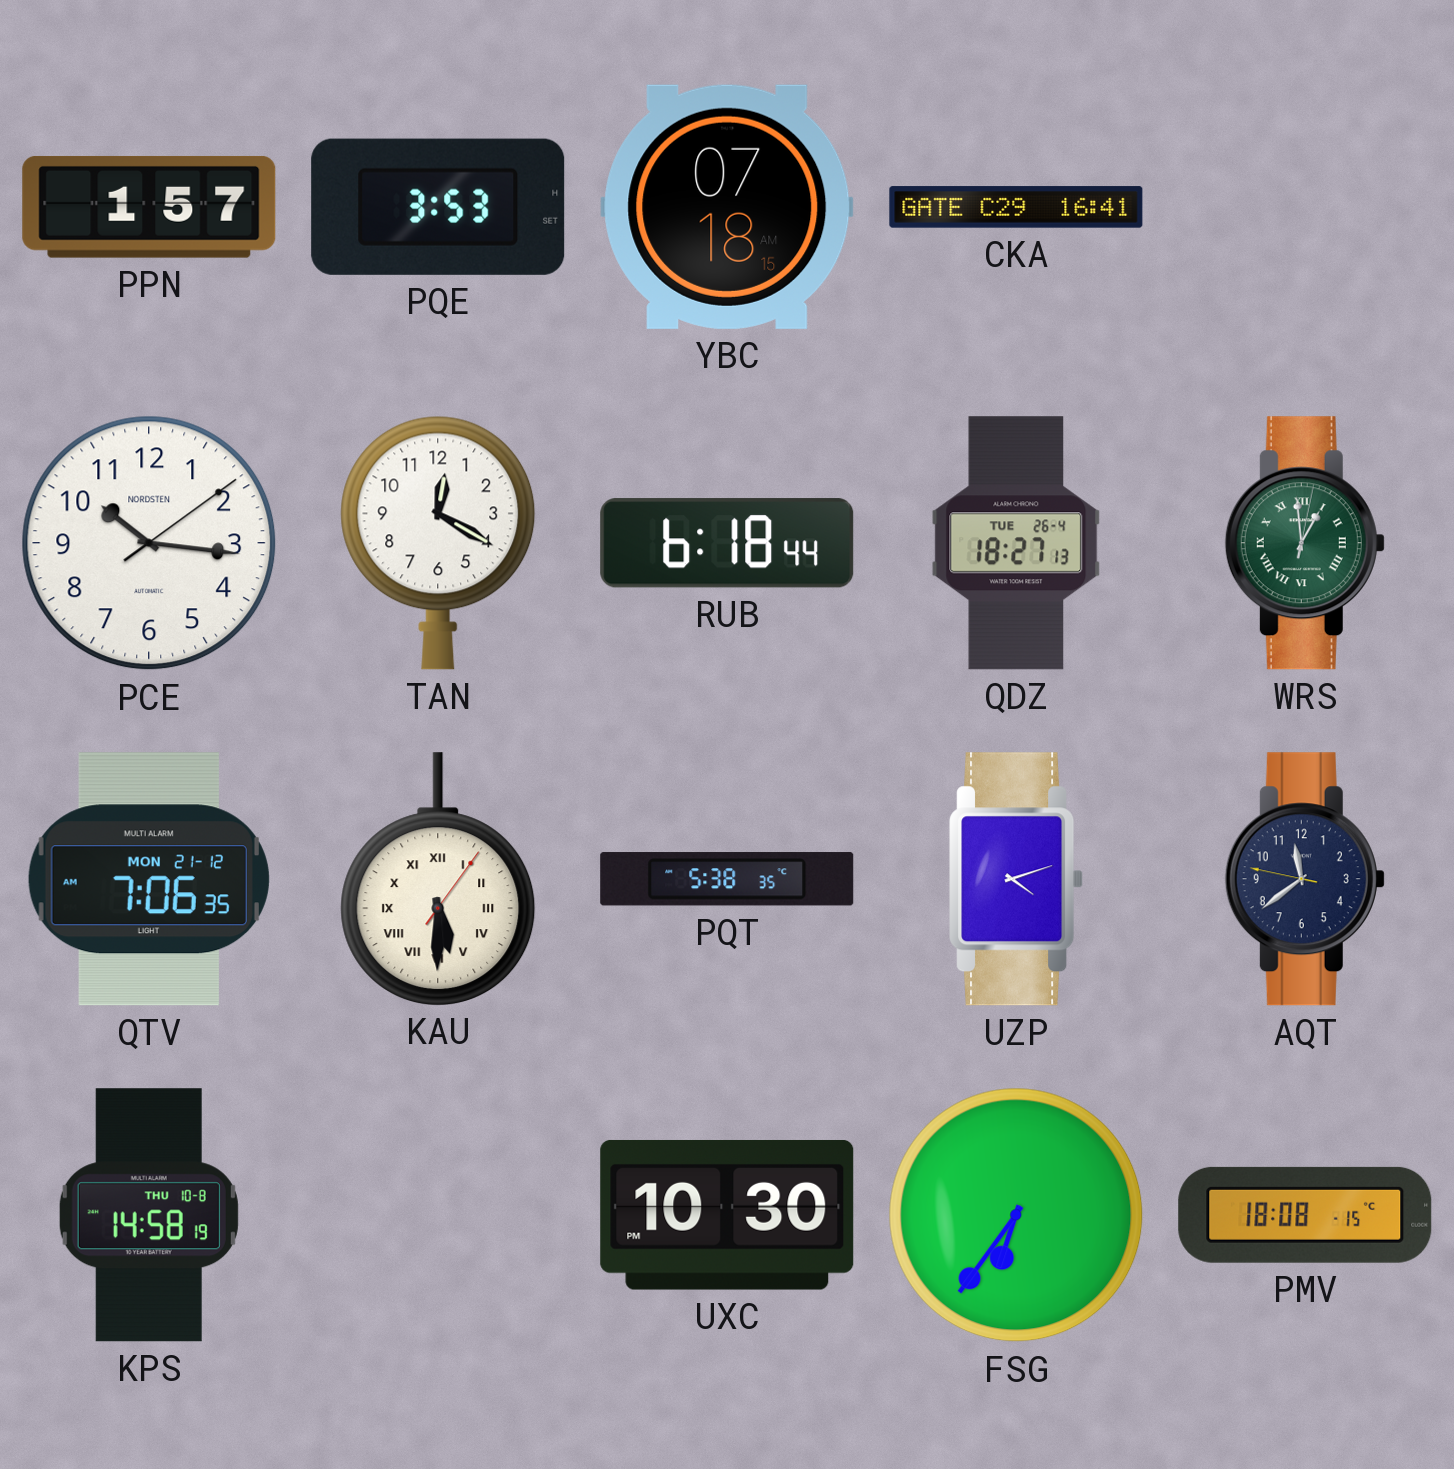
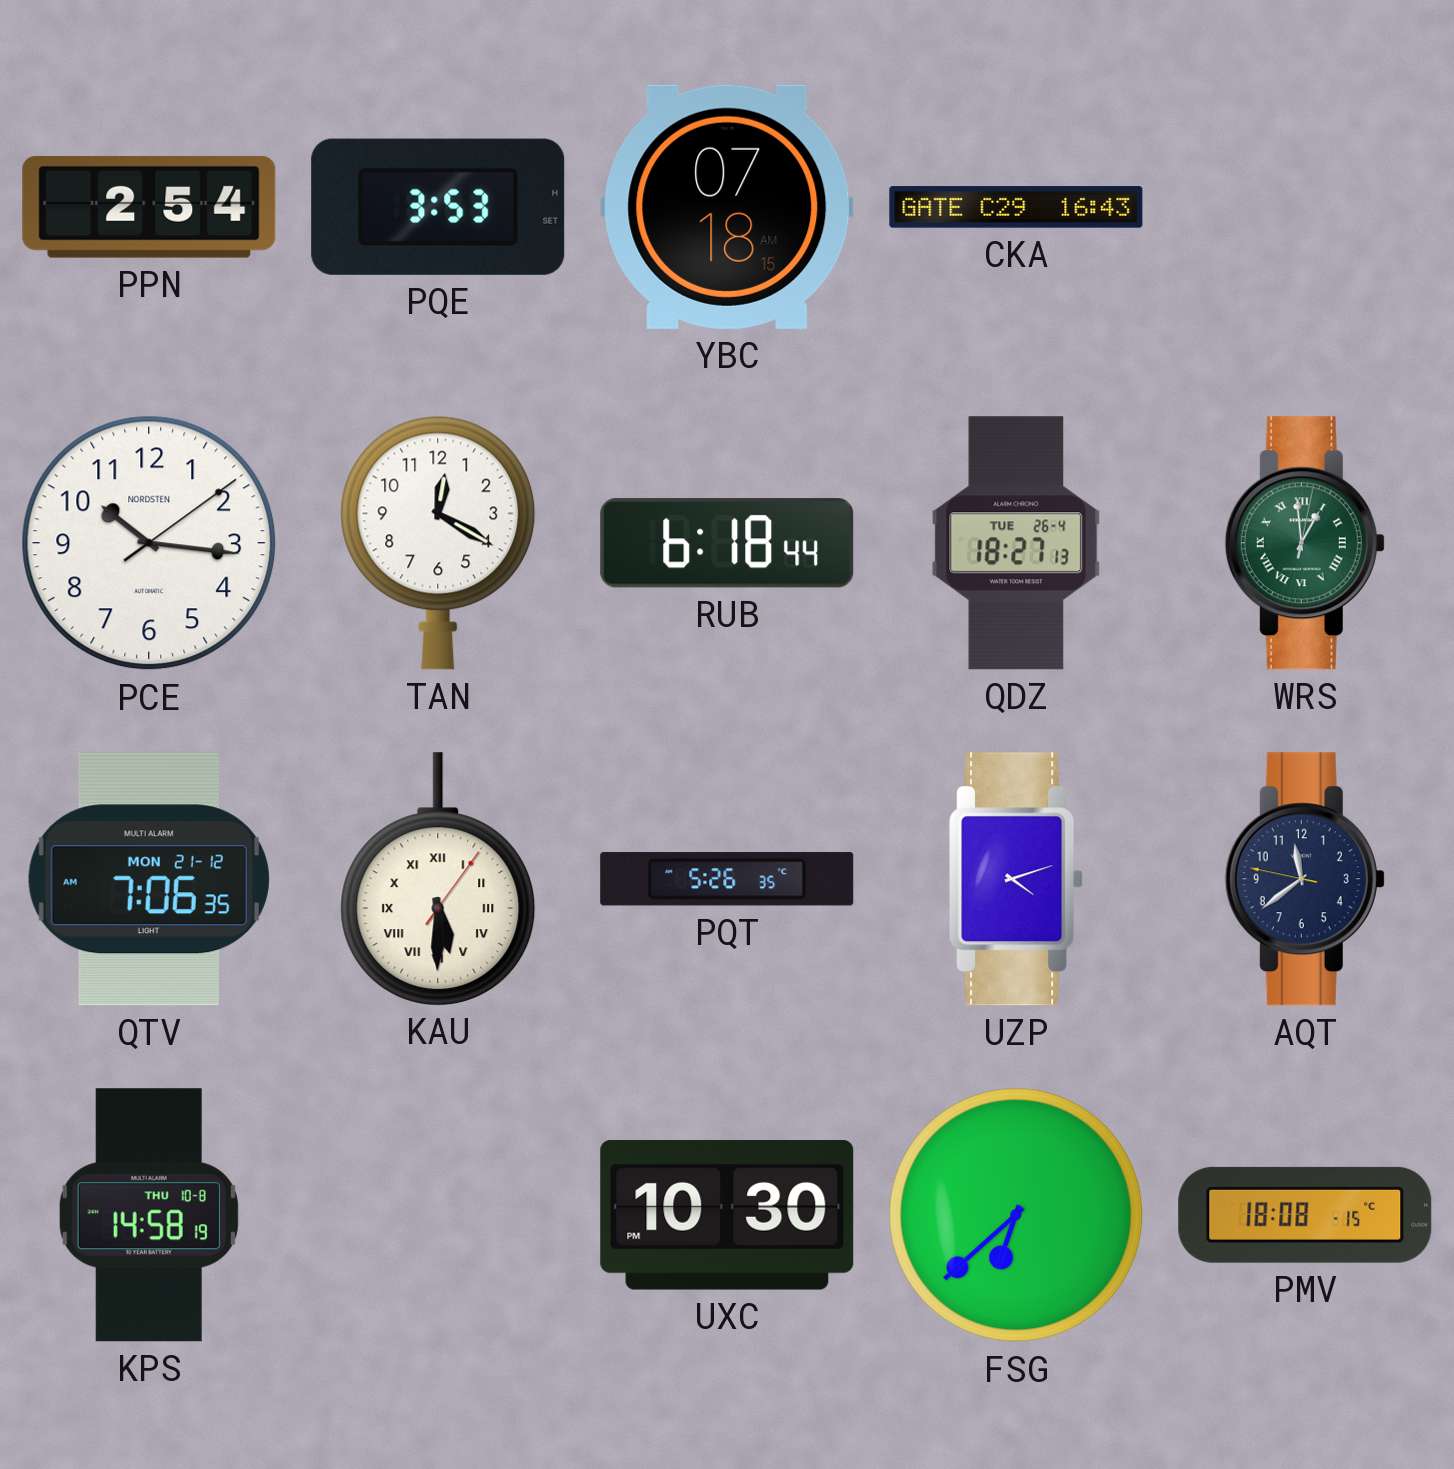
PPN: 1:57 -> 2:54
CKA: 16:41 -> 16:43
PQT: 5:38 -> 5:26
FSG: 6:36 -> 6:38
